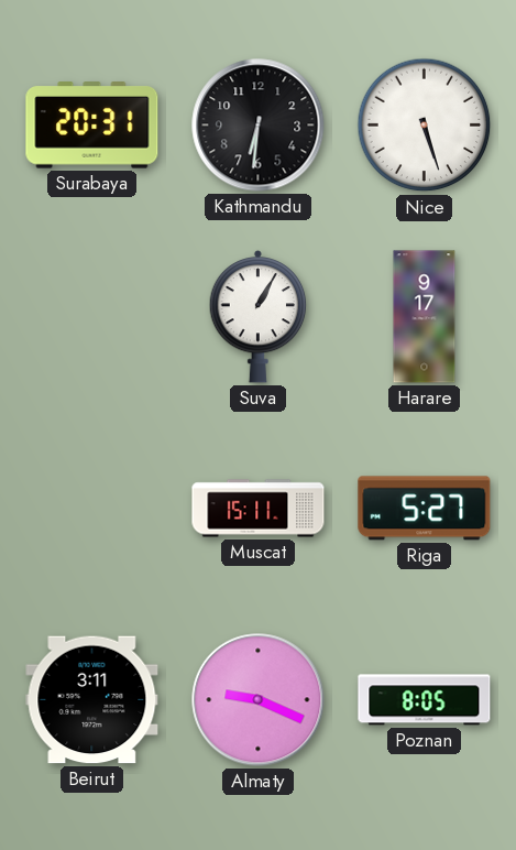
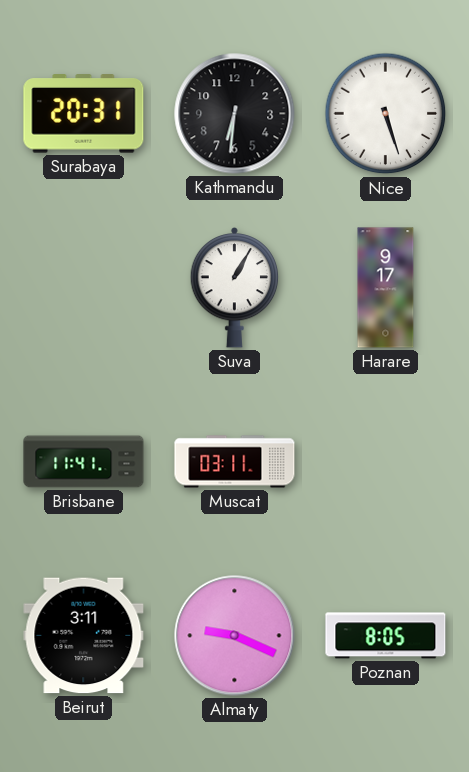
Brisbane: none -> 11:41
Muscat: 15:11 -> 03:11
Riga: 5:27 -> none
